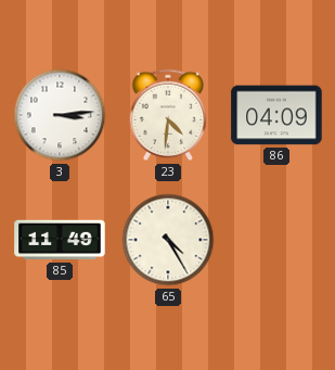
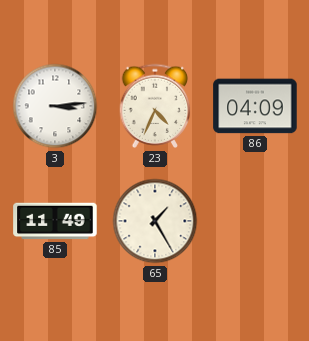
23: 4:31 -> 4:34
65: 4:25 -> 1:25
